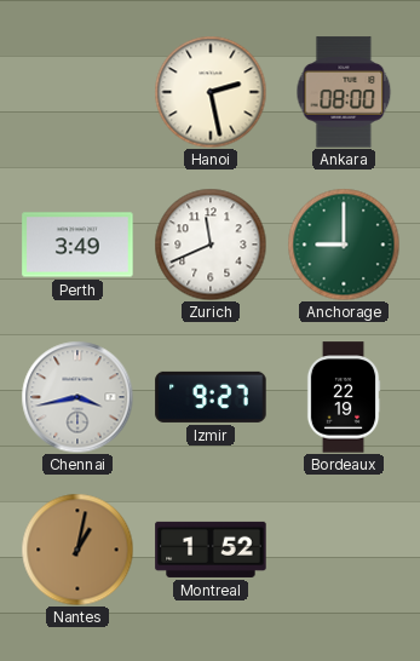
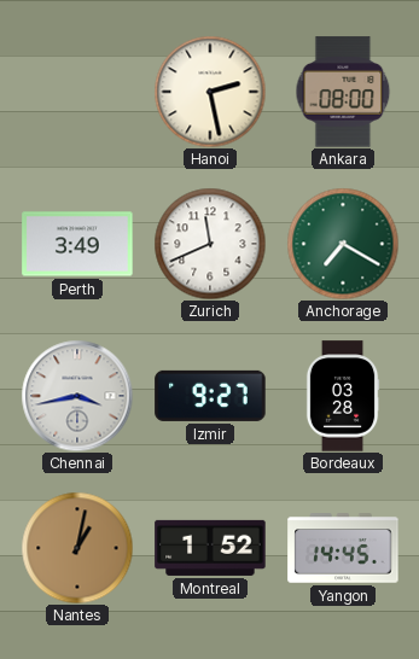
Anchorage: 9:00 -> 7:20
Bordeaux: 22:19 -> 03:28
Yangon: none -> 14:45
